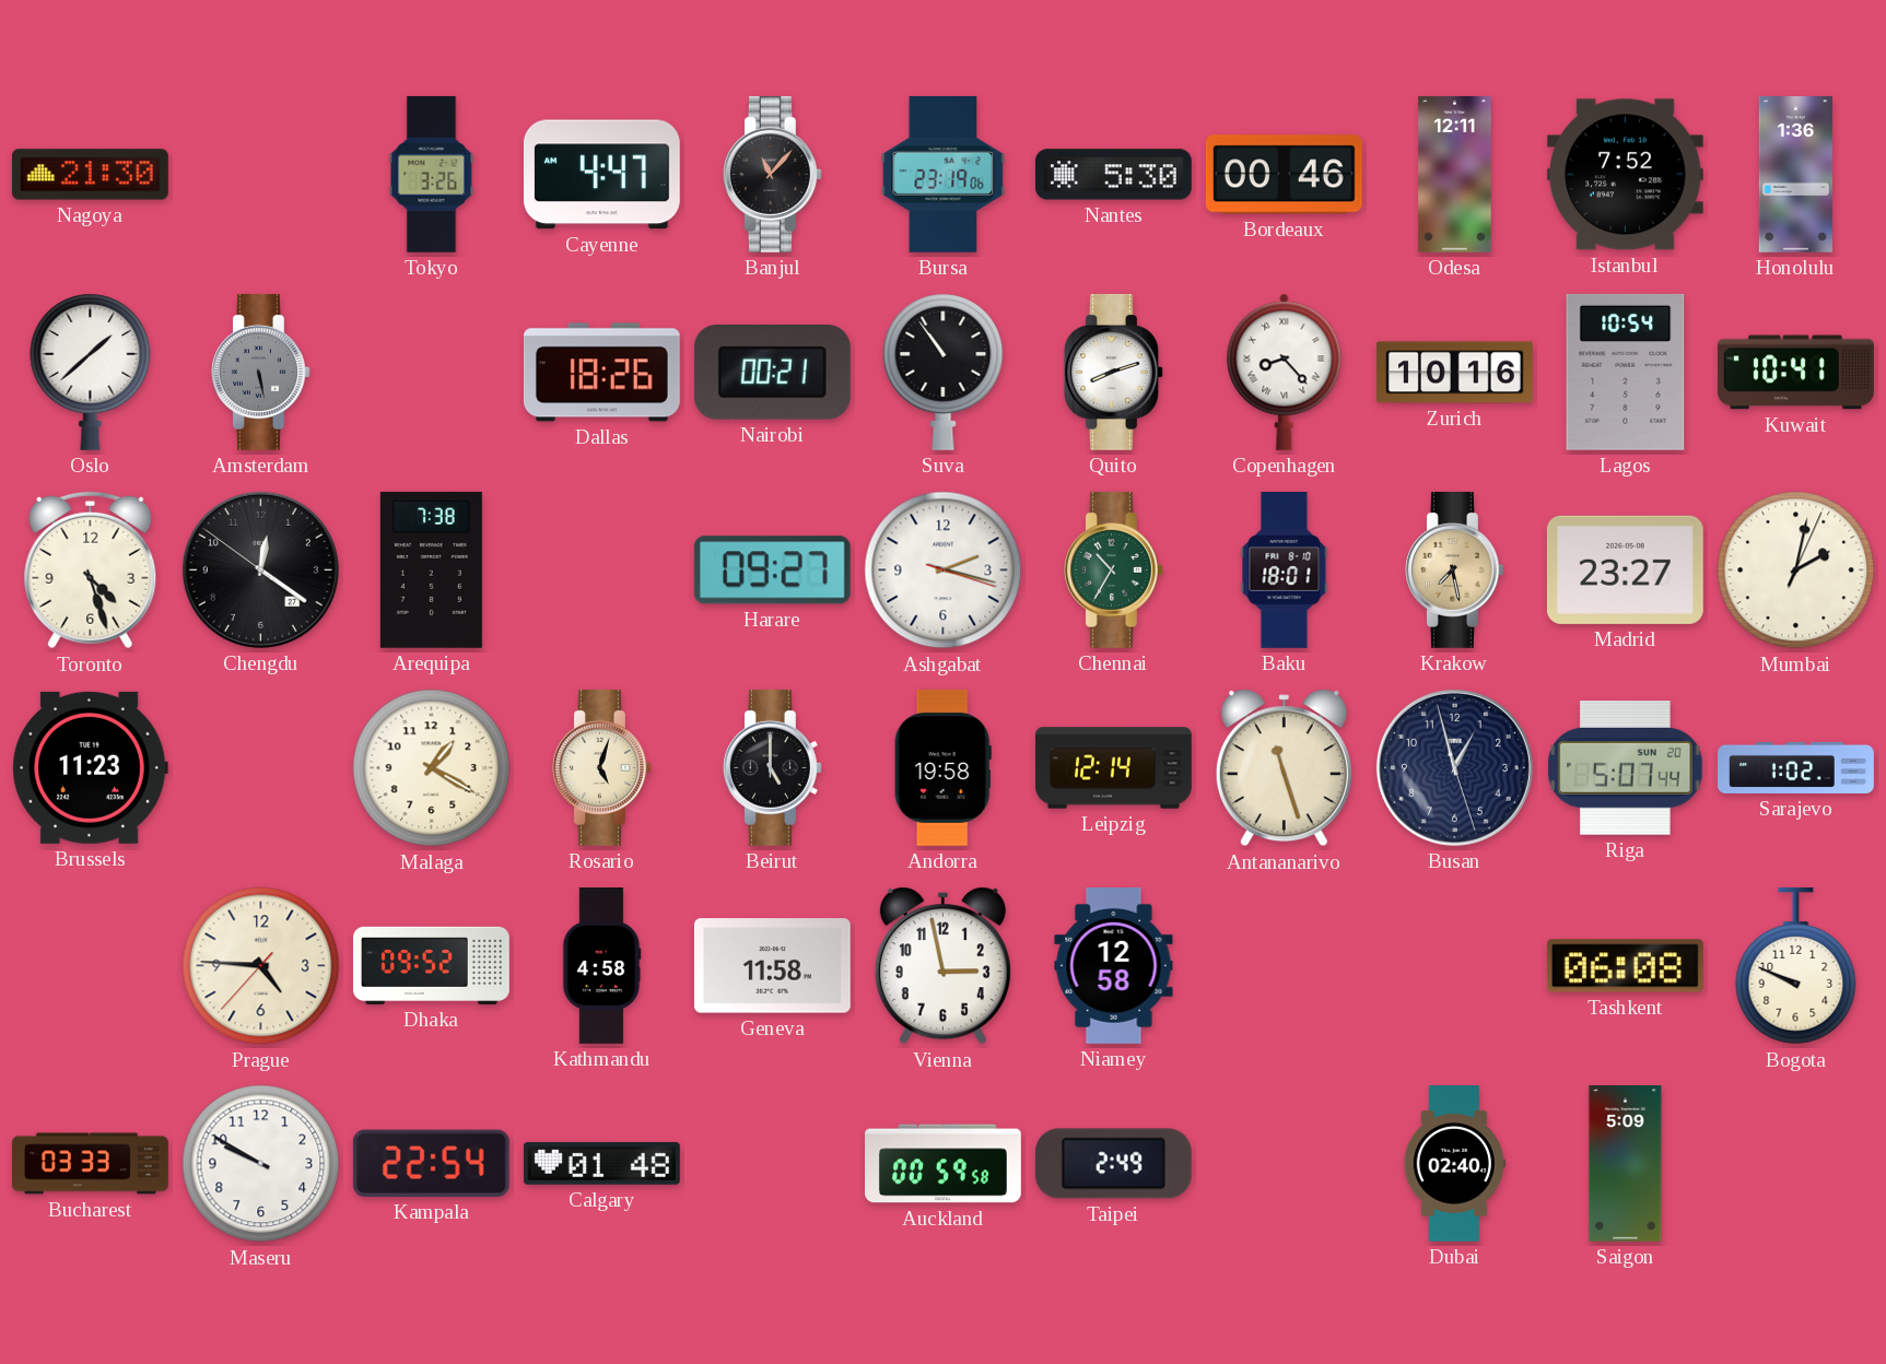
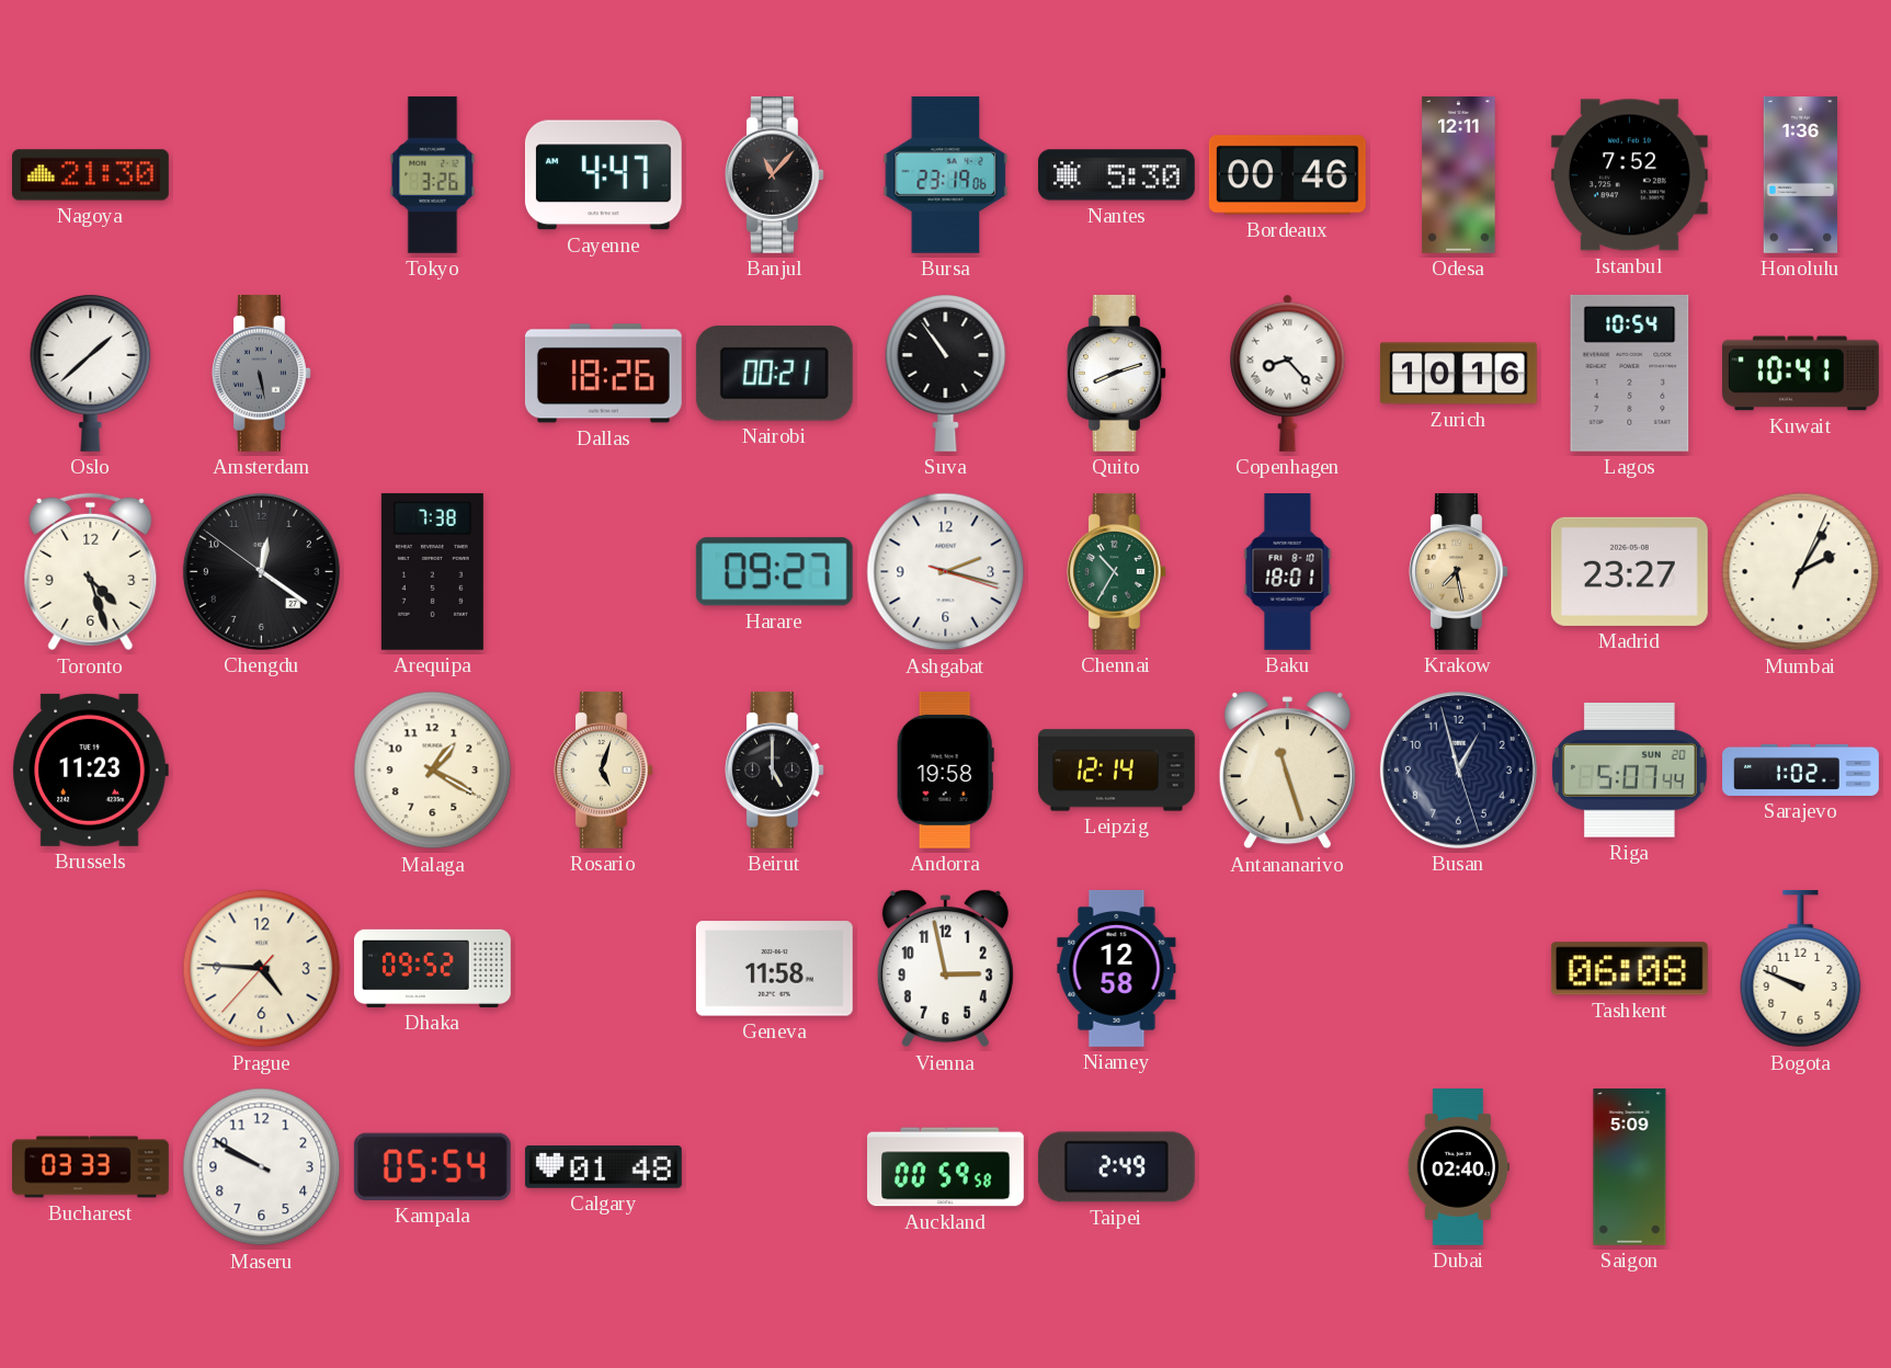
Mumbai: 2:02 -> 2:05
Kathmandu: 4:58 -> none
Kampala: 22:54 -> 05:54
